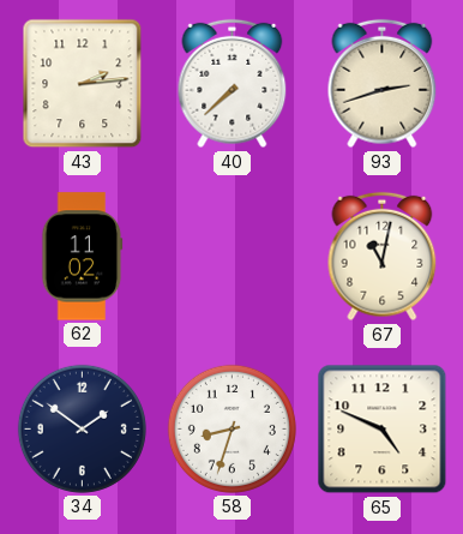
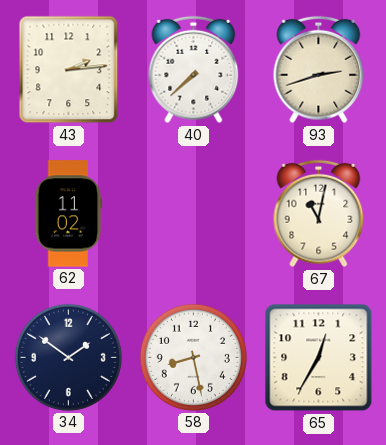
58: 8:33 -> 8:28
65: 4:49 -> 12:35
